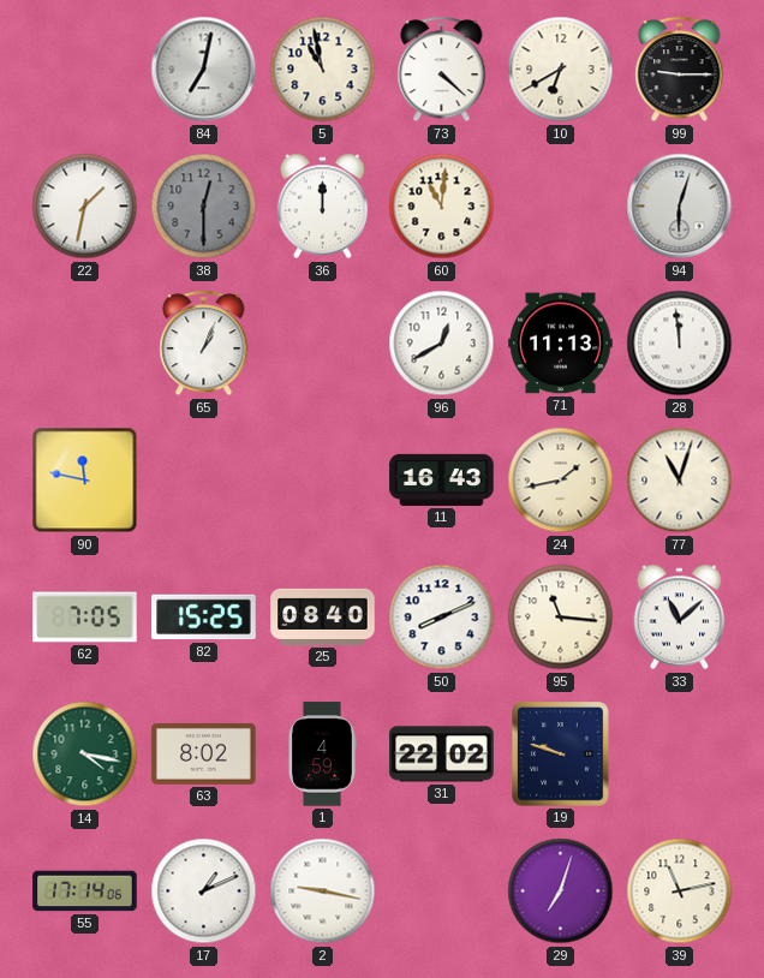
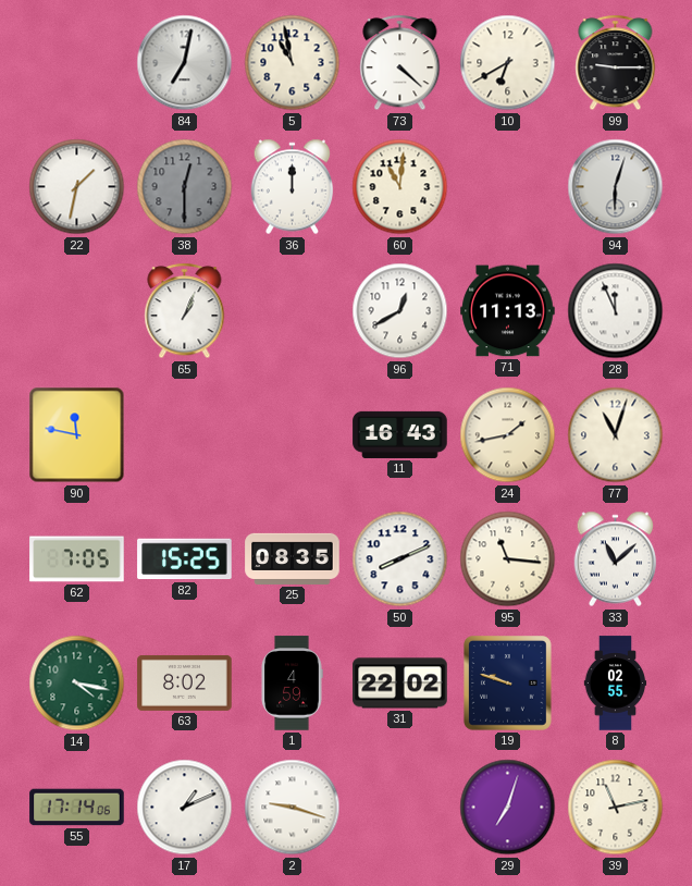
28: 11:59 -> 11:56
25: 08:40 -> 08:35
8: none -> 02:55
2: 9:17 -> 9:18
